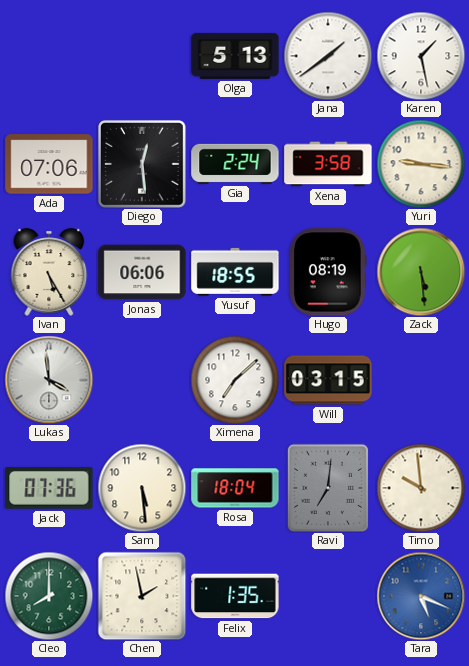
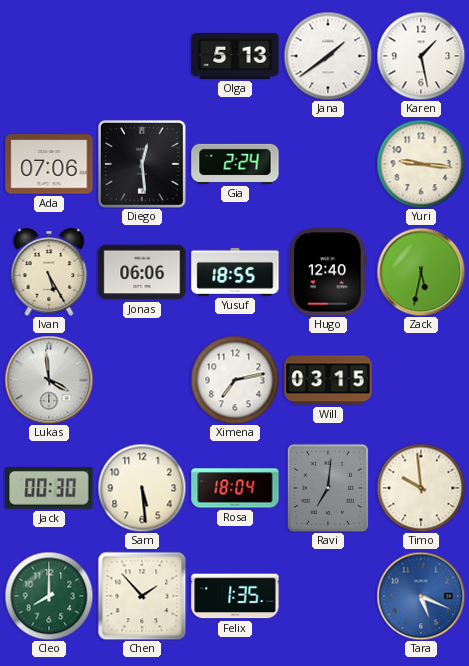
Xena: 3:58 -> none
Hugo: 08:19 -> 12:40
Zack: 5:29 -> 5:32
Ximena: 7:08 -> 7:13
Jack: 07:36 -> 00:30
Chen: 1:58 -> 1:53
